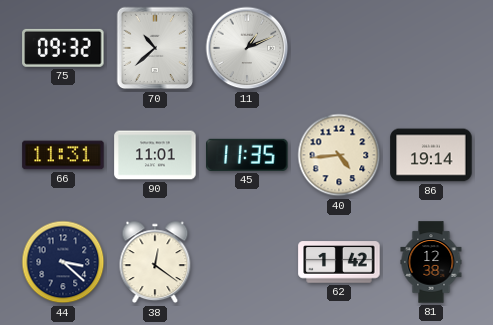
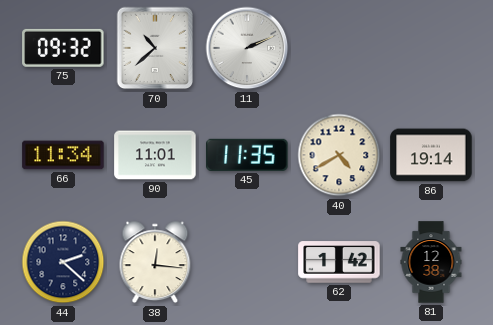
11: 1:11 -> 2:11
66: 11:31 -> 11:34
40: 4:44 -> 4:40
44: 3:22 -> 2:22
38: 12:21 -> 12:16
